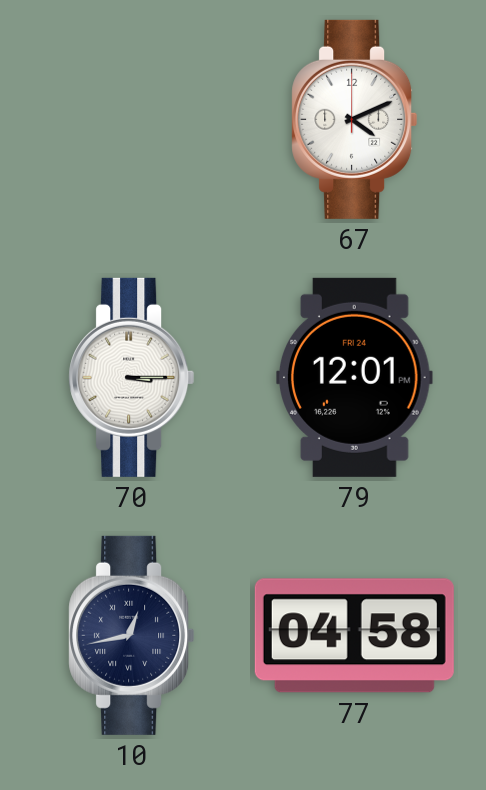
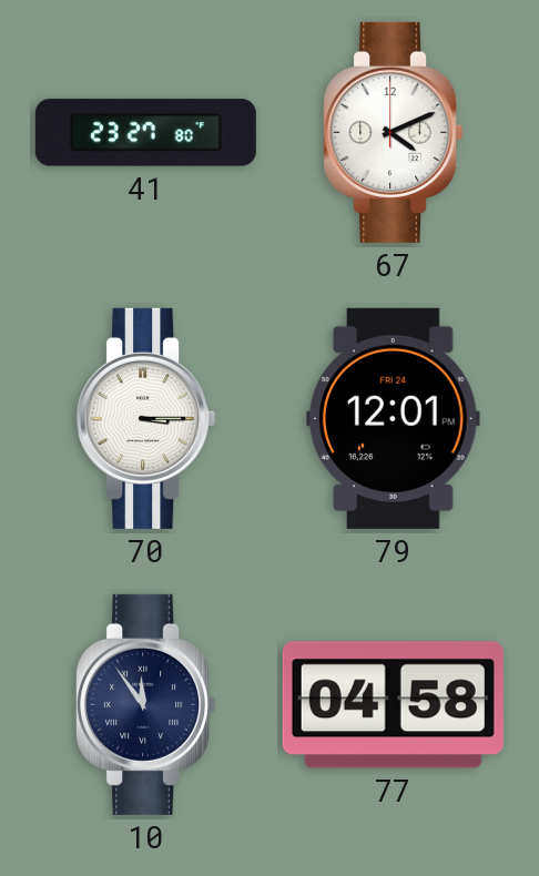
41: none -> 23:27
10: 12:43 -> 11:54
